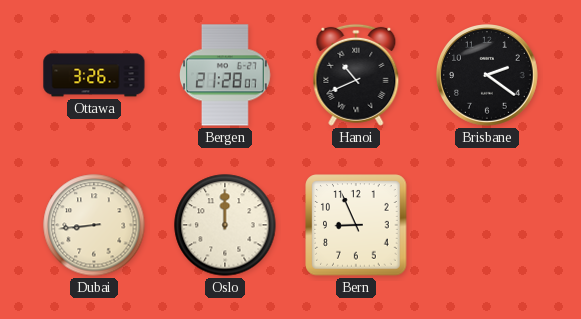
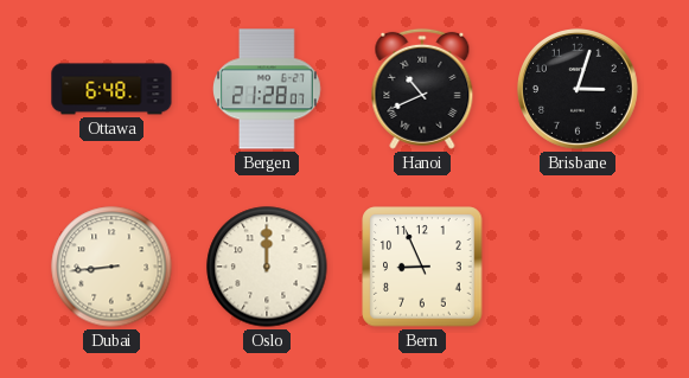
Ottawa: 3:26 -> 6:48
Brisbane: 2:21 -> 3:03
